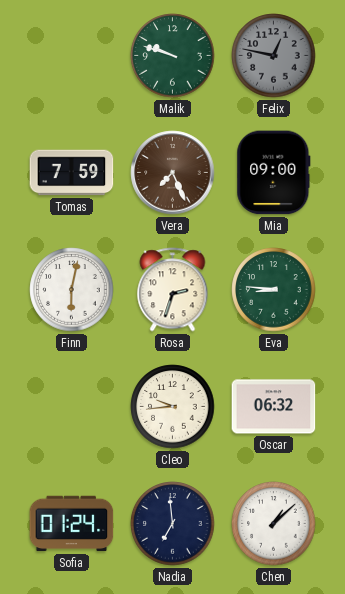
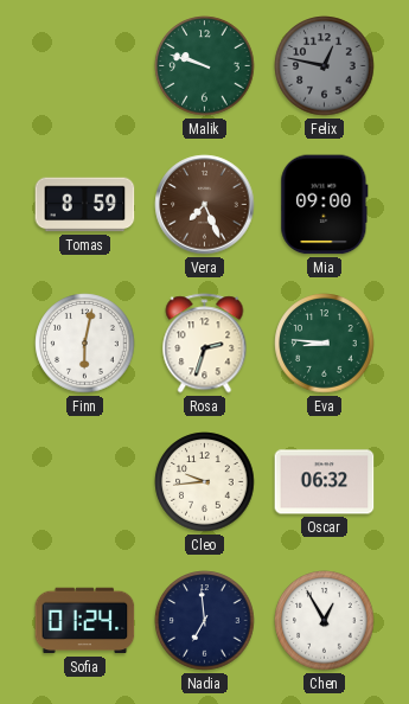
Tomas: 7:59 -> 8:59
Chen: 1:08 -> 12:55
